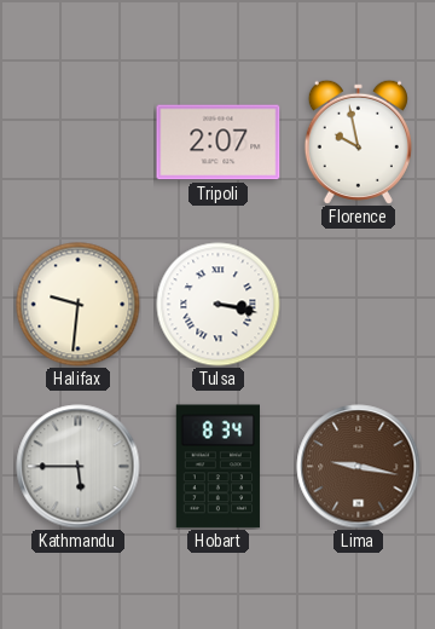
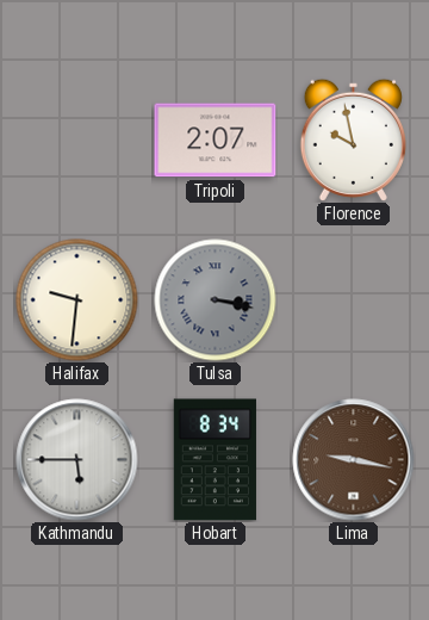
Tulsa dial: white -> grey
